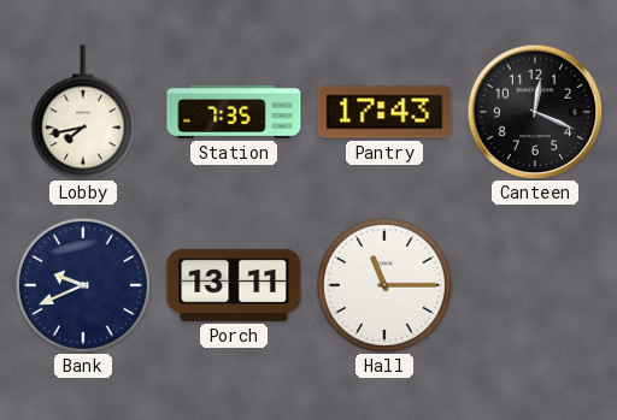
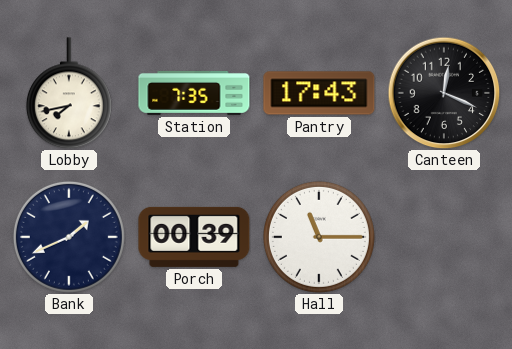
Bank: 9:41 -> 1:41
Porch: 13:11 -> 00:39
